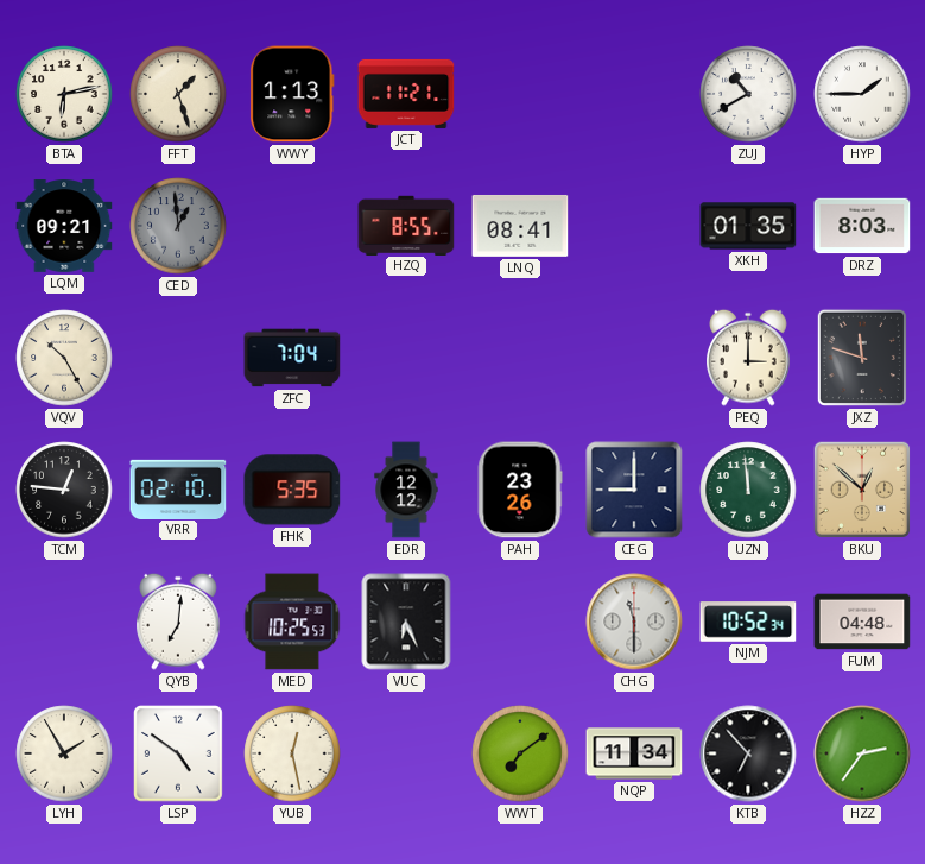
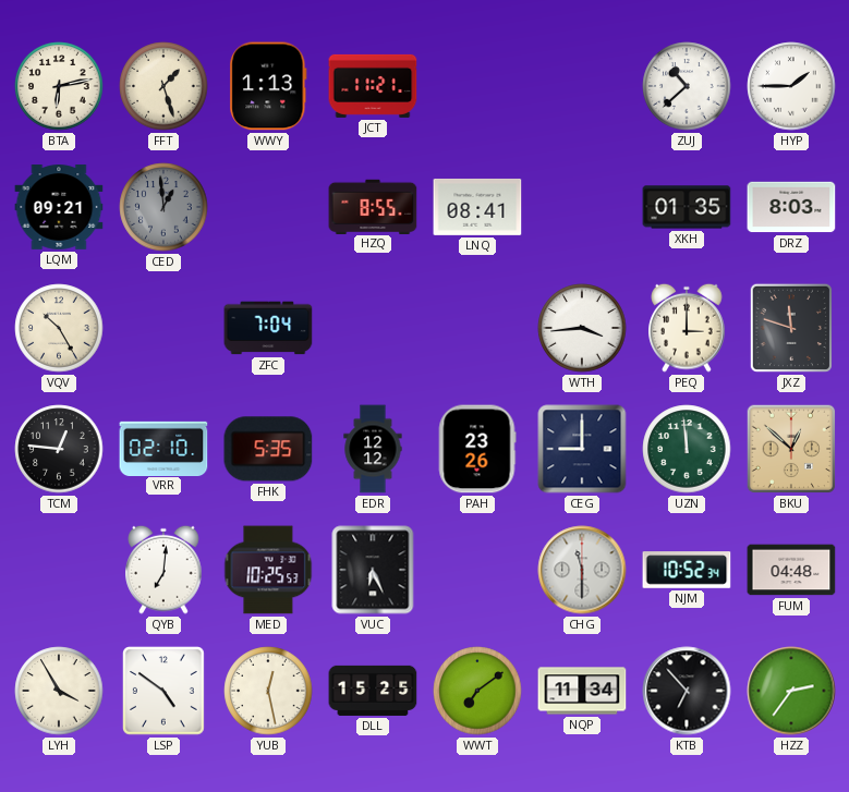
ZUJ: 10:40 -> 10:38
WTH: none -> 3:44
LYH: 1:55 -> 3:55
DLL: none -> 15:25
